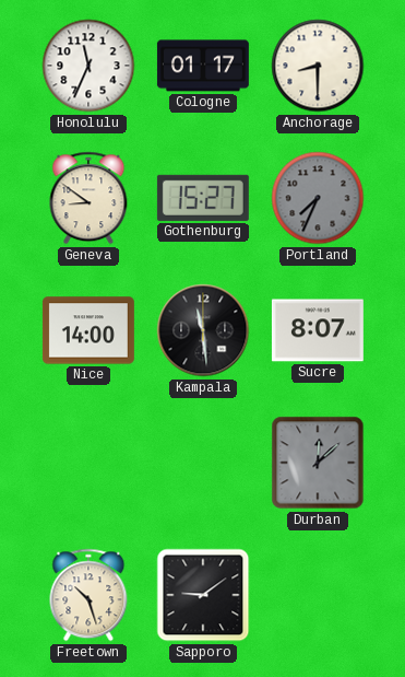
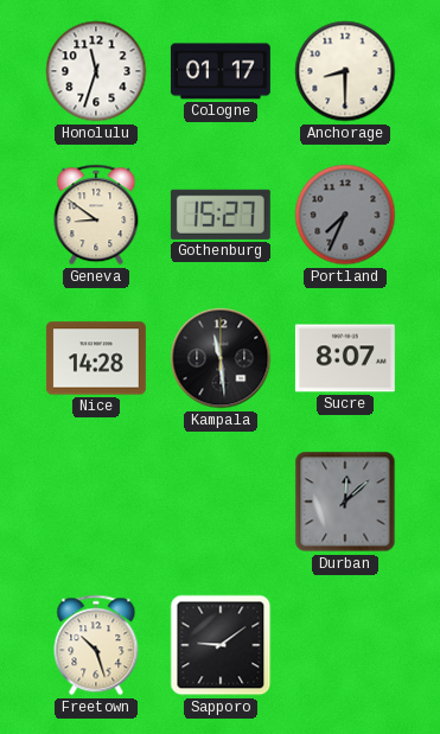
Honolulu: 11:34 -> 11:33
Nice: 14:00 -> 14:28
